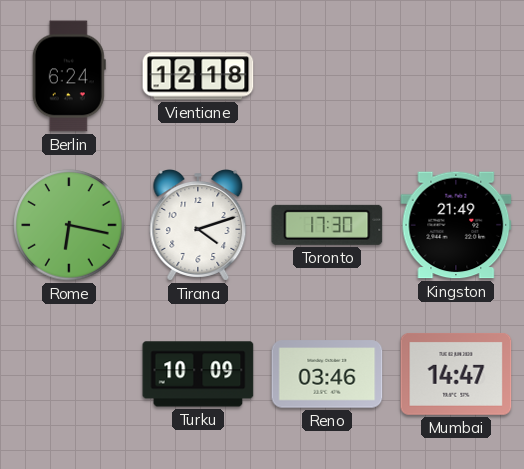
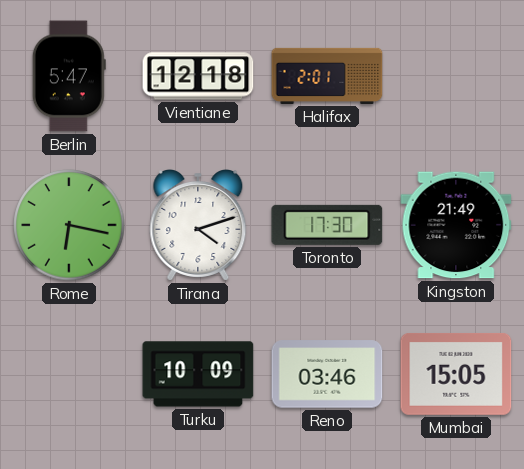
Berlin: 6:24 -> 5:47
Halifax: none -> 2:01
Mumbai: 14:47 -> 15:05
